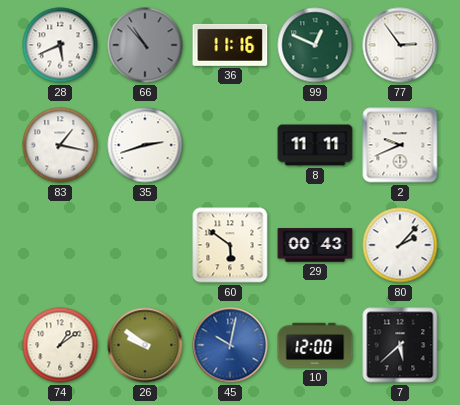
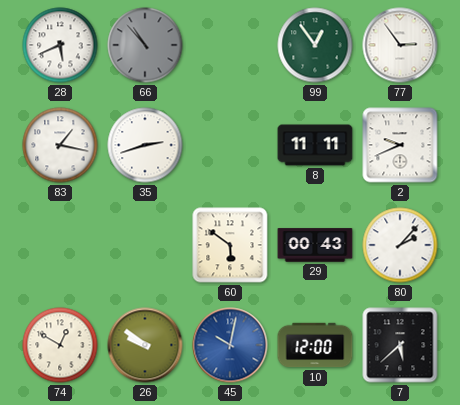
36: 11:16 -> none
99: 12:49 -> 12:54
74: 1:09 -> 12:50
